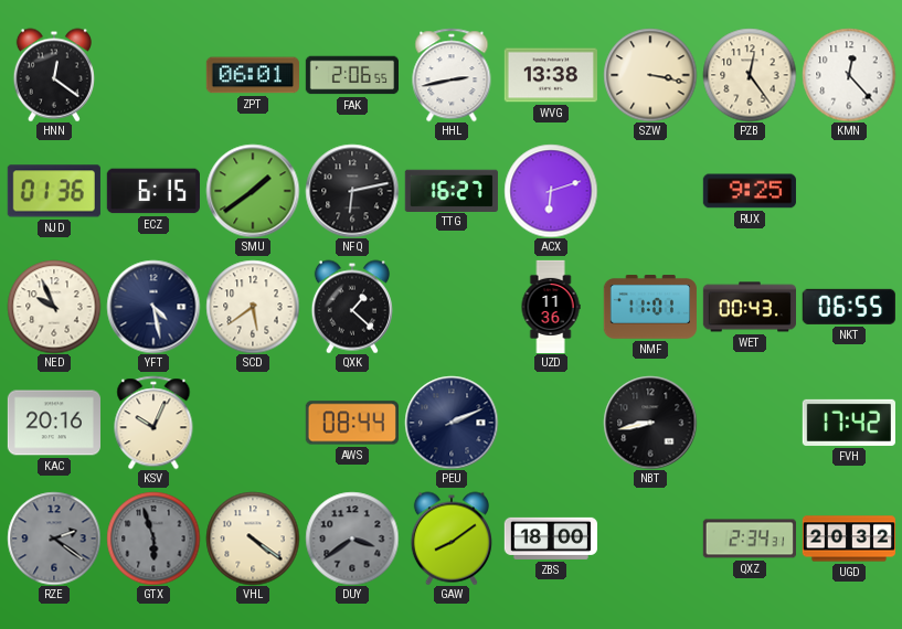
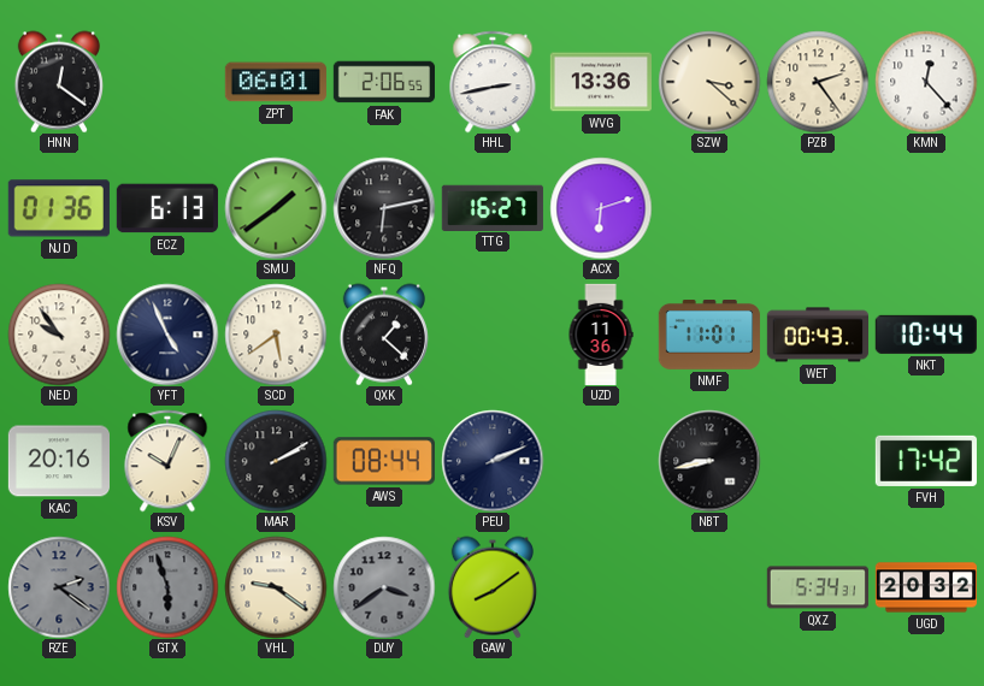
WVG: 13:38 -> 13:36
SZW: 3:17 -> 3:22
PZB: 12:24 -> 2:24
ECZ: 6:15 -> 6:13
RUX: 9:25 -> none
NED: 9:56 -> 9:54
YFT: 4:28 -> 4:56
NKT: 06:55 -> 10:44
MAR: none -> 2:10
VHL: 4:21 -> 9:21
ZBS: 18:00 -> none
QXZ: 2:34 -> 5:34
